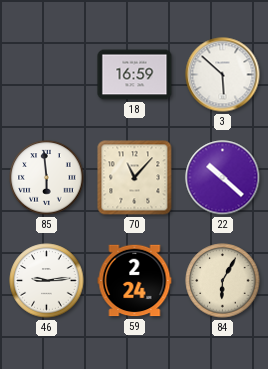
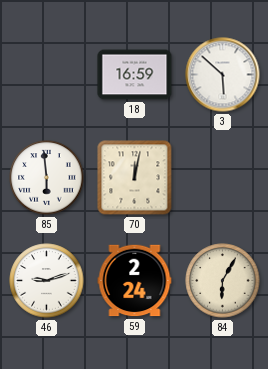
70: 11:07 -> 12:02
22: 10:22 -> none
46: 9:14 -> 9:12
